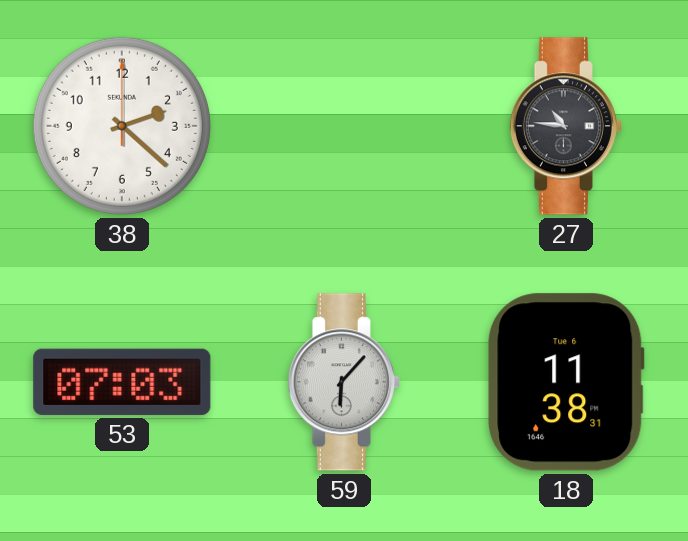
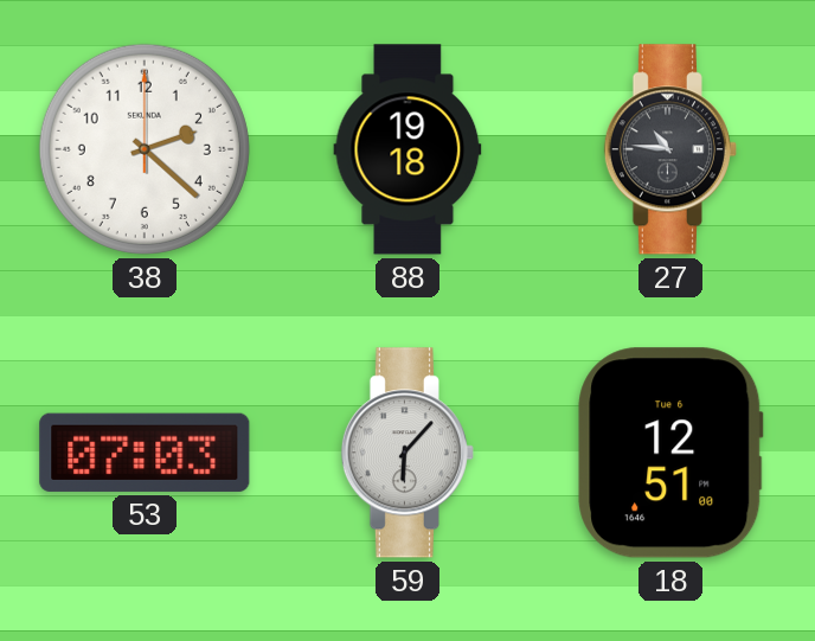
88: none -> 19:18
18: 11:38 -> 12:51
